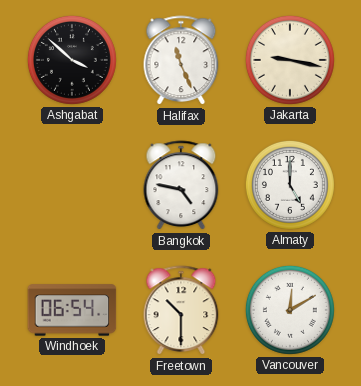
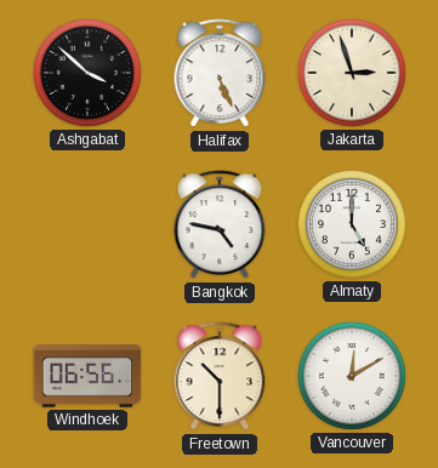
Halifax: 11:26 -> 5:26
Jakarta: 9:17 -> 2:57
Windhoek: 06:54 -> 06:56
